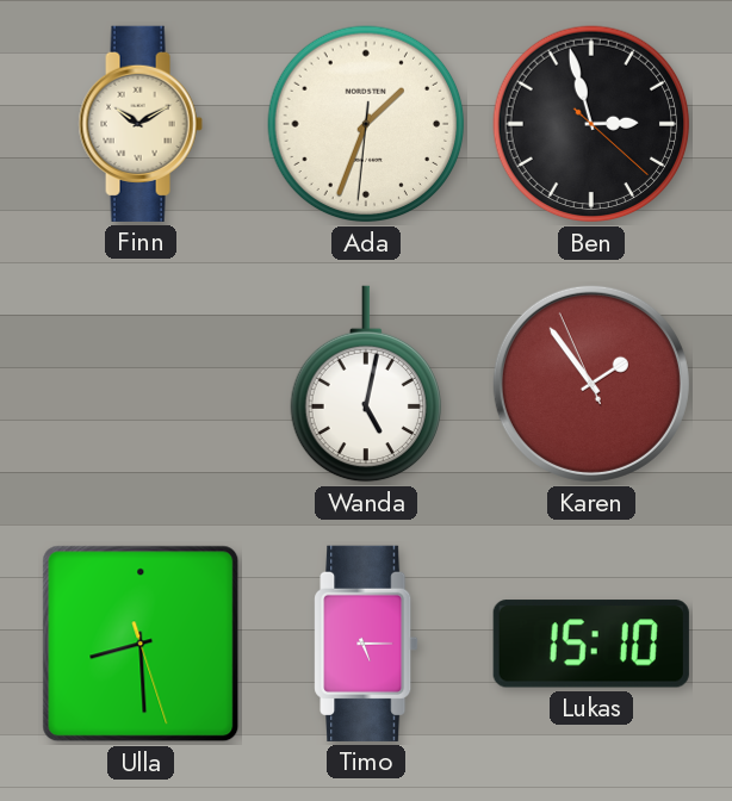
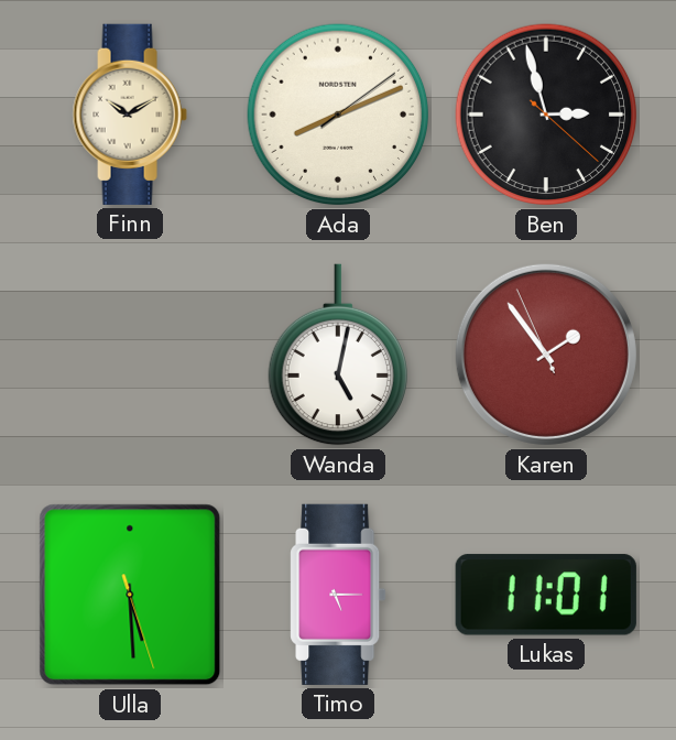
Ada: 1:33 -> 8:11
Ulla: 8:29 -> 5:29
Lukas: 15:10 -> 11:01
